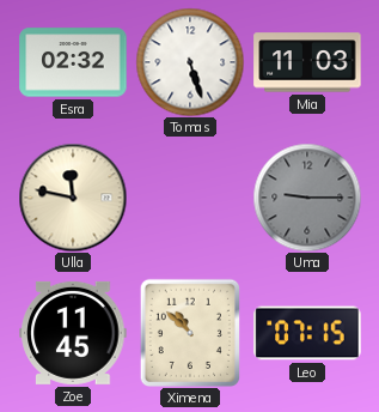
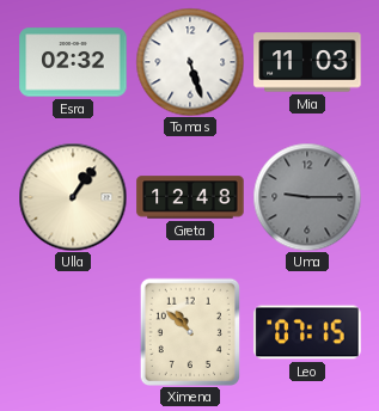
Ulla: 11:47 -> 1:06
Greta: none -> 12:48
Zoe: 11:45 -> none
